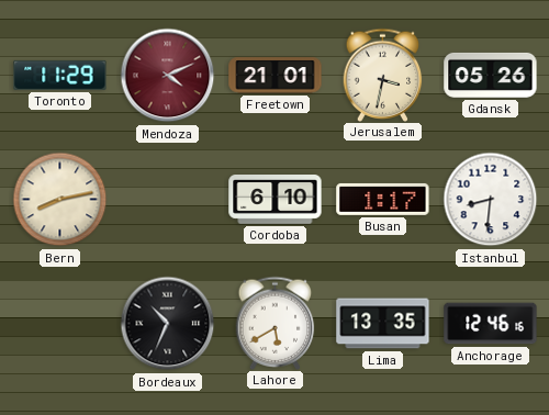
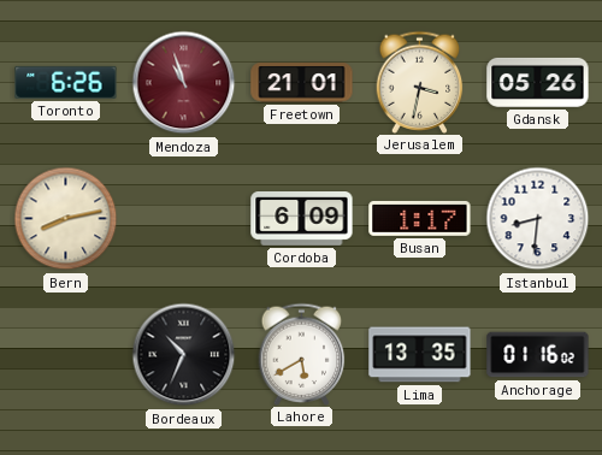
Toronto: 11:29 -> 6:26
Mendoza: 4:11 -> 10:57
Cordoba: 6:10 -> 6:09
Anchorage: 12:46 -> 01:16
